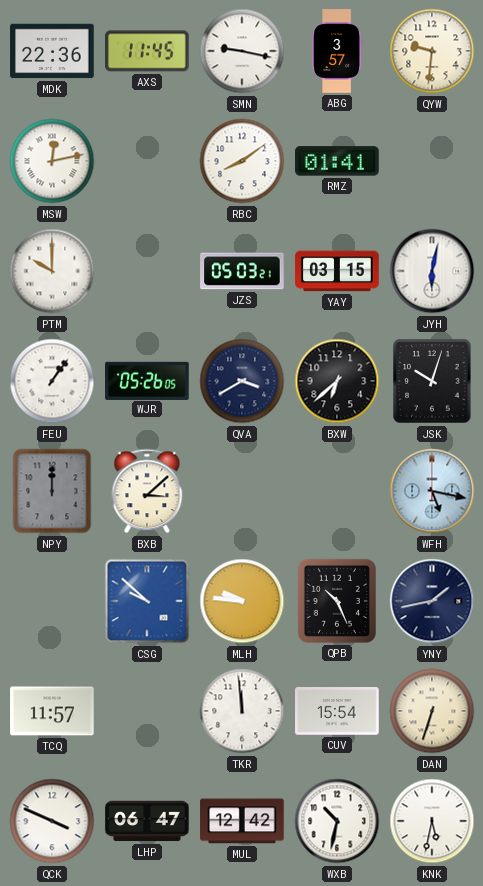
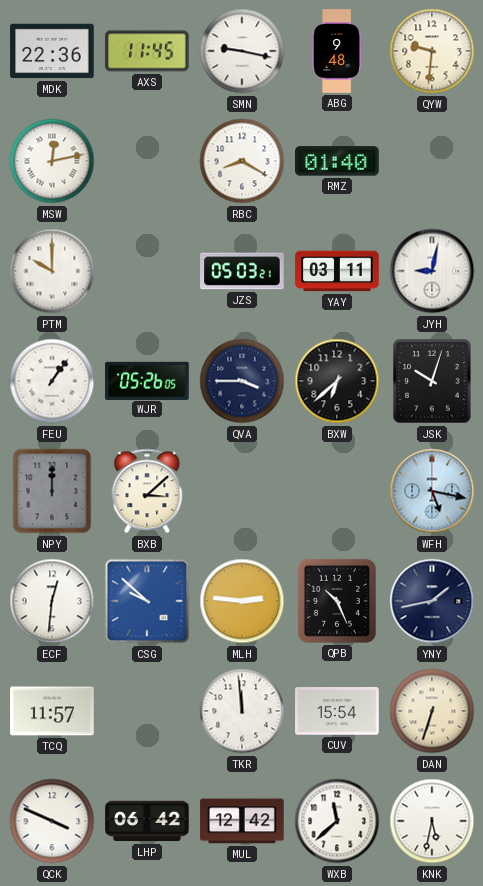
ABG: 3:57 -> 9:48
RBC: 8:09 -> 8:20
RMZ: 01:41 -> 01:40
YAY: 03:15 -> 03:11
JYH: 6:02 -> 9:02
QVA: 3:40 -> 3:45
ECF: none -> 12:31
MLH: 9:46 -> 2:46
LHP: 06:47 -> 06:42
WXB: 10:32 -> 11:38
